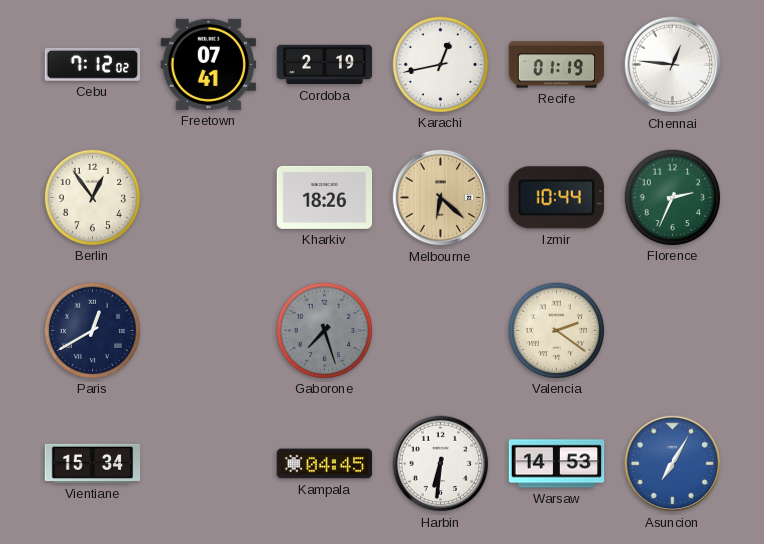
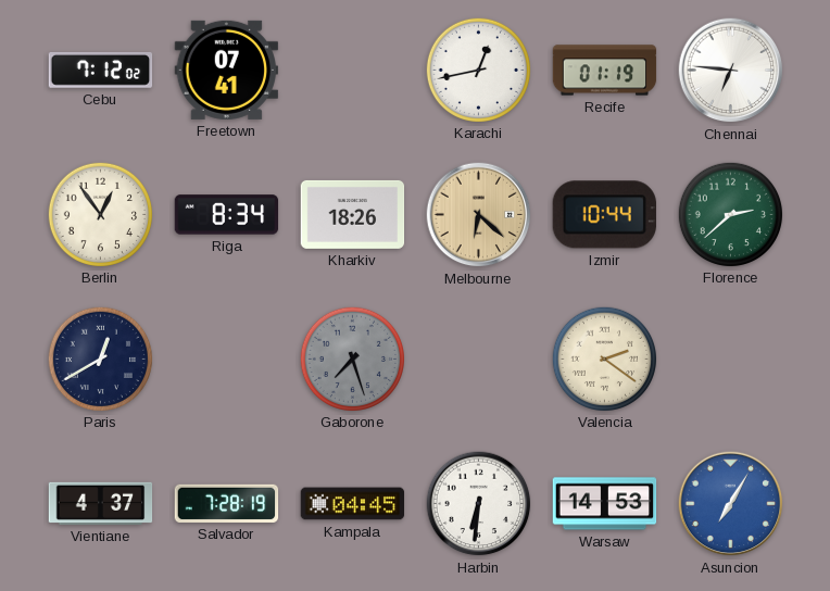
Cordoba: 2:19 -> none
Chennai: 12:46 -> 6:46
Riga: none -> 8:34
Florence: 2:34 -> 2:38
Vientiane: 15:34 -> 4:37
Salvador: none -> 7:28
